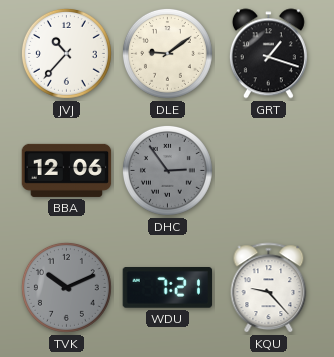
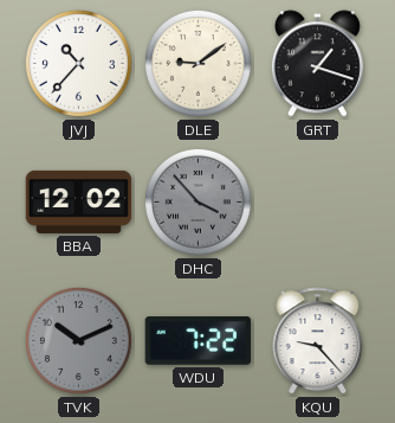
BBA: 12:06 -> 12:02
DHC: 2:54 -> 3:53
WDU: 7:21 -> 7:22
